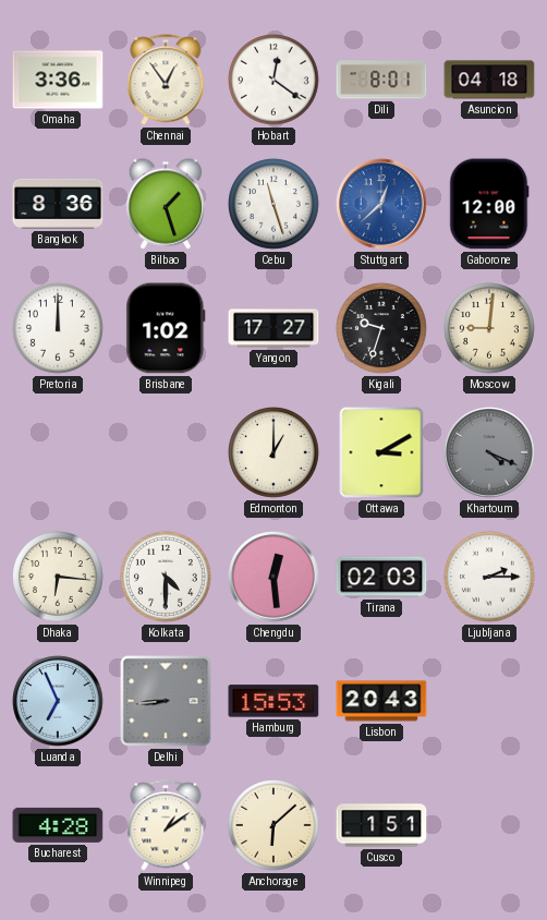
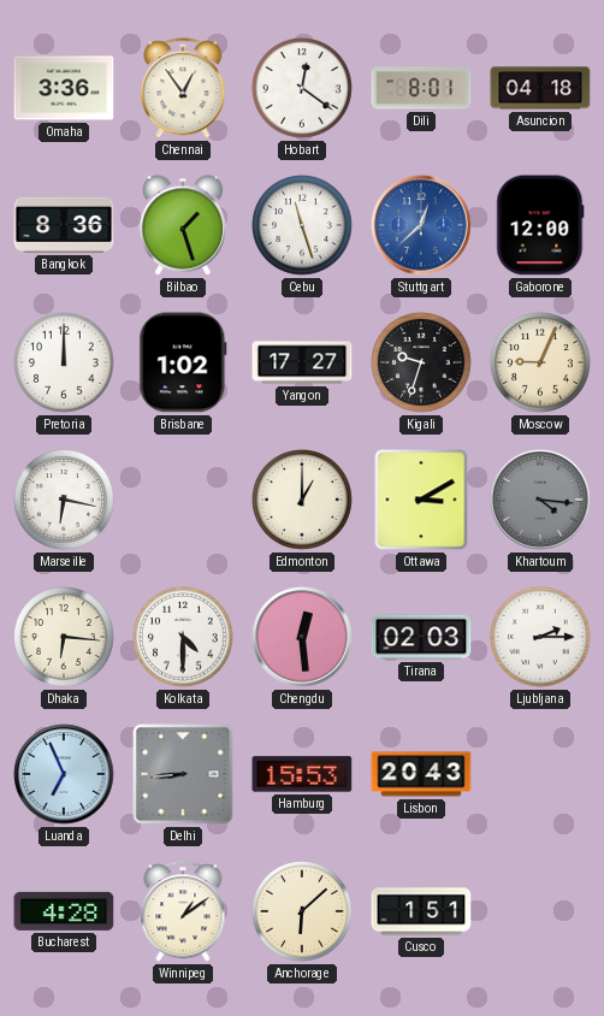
Moscow: 9:01 -> 9:04
Marseille: none -> 6:17
Khartoum: 4:19 -> 4:16
